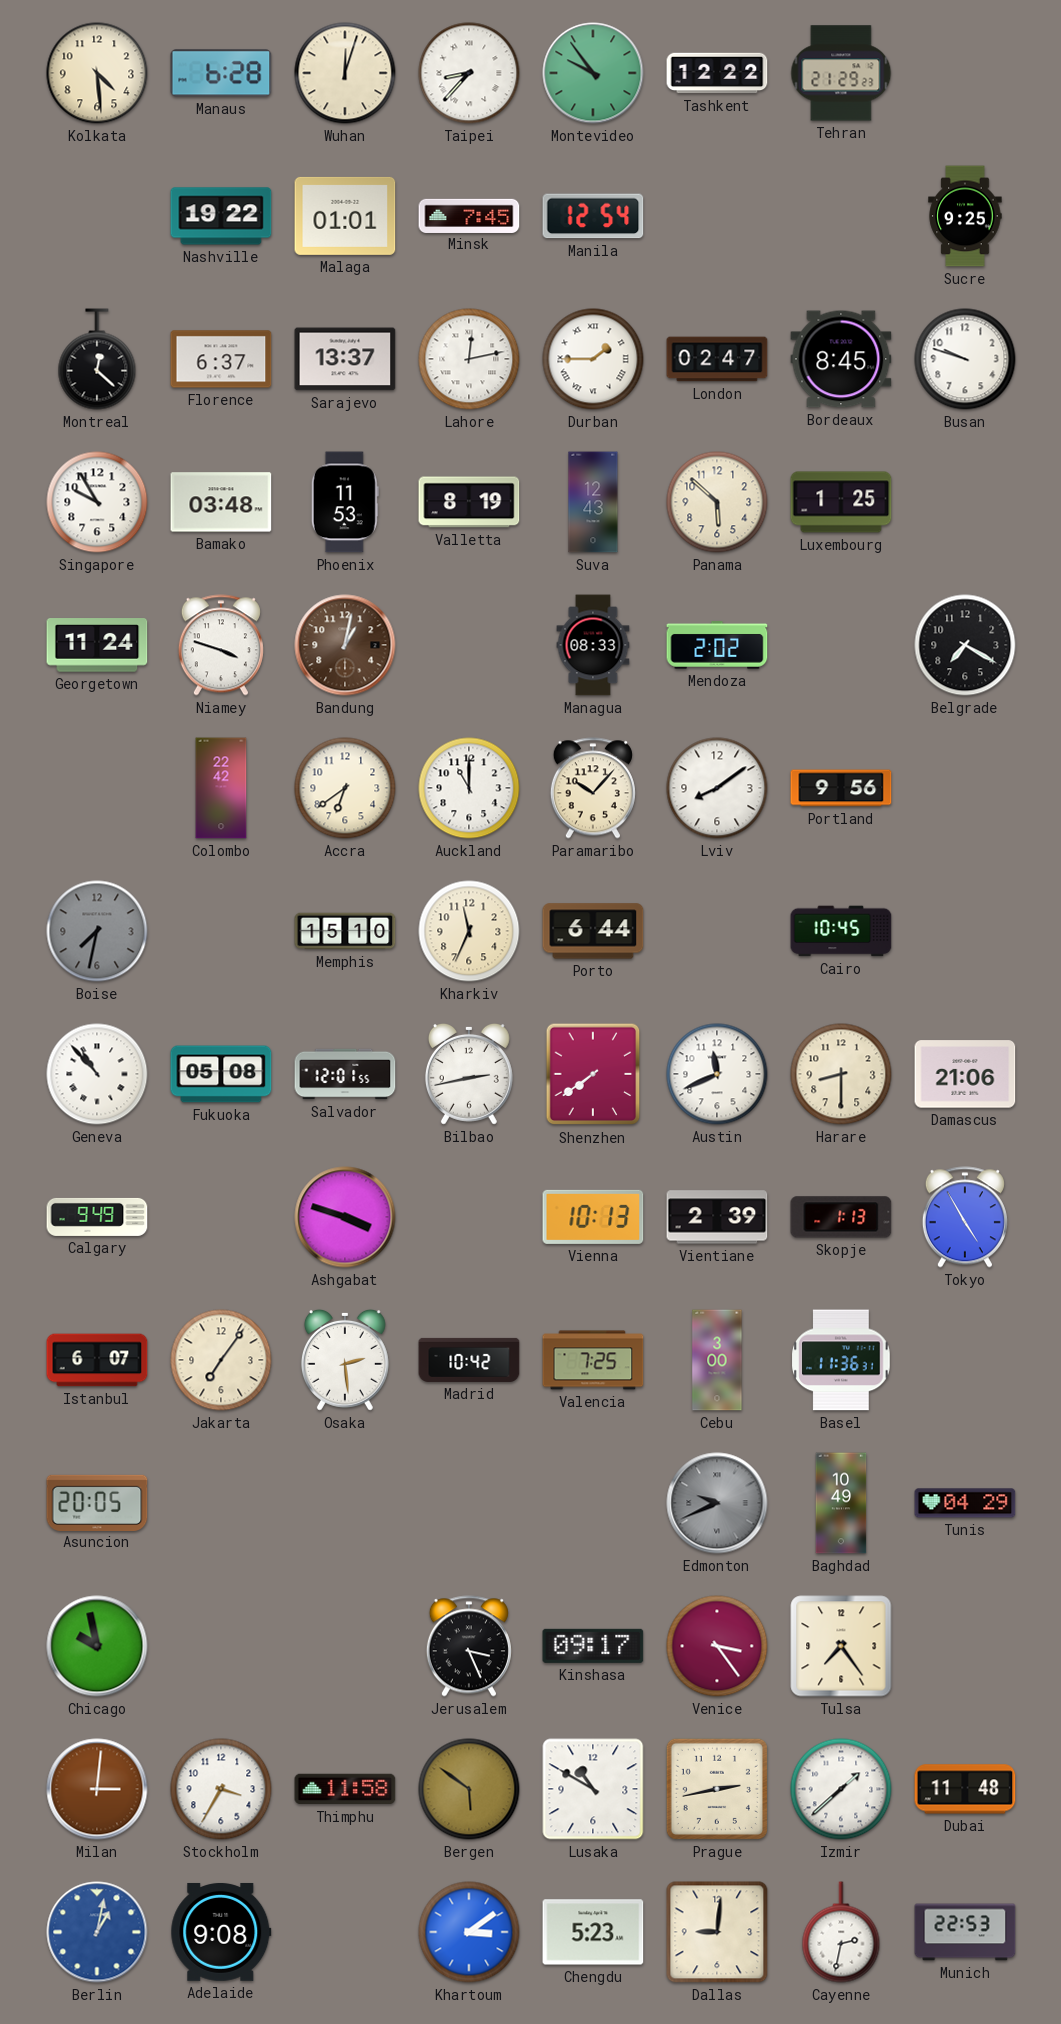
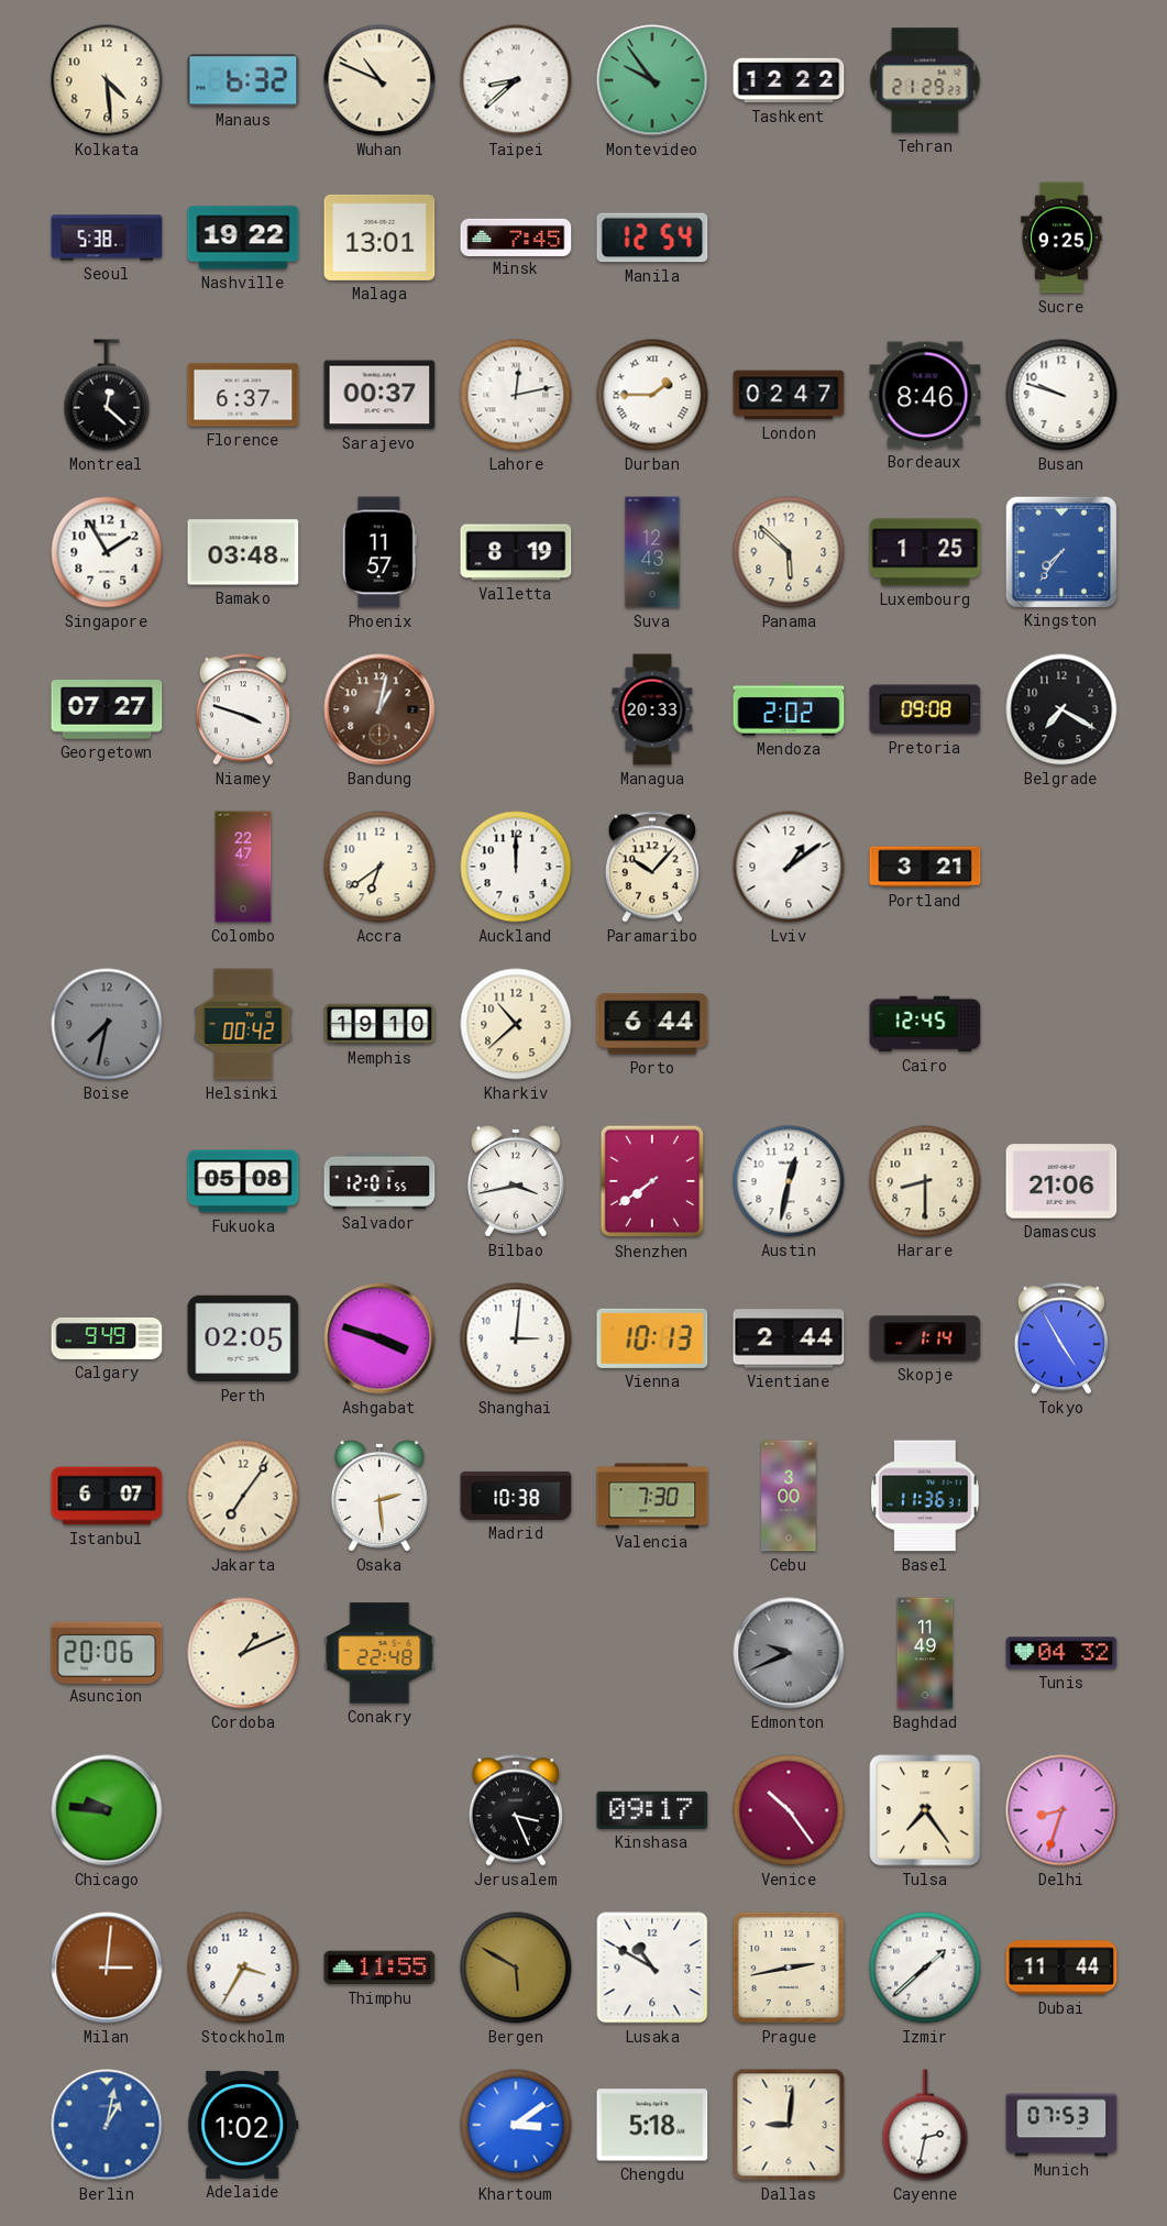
Manaus: 6:28 -> 6:32
Wuhan: 12:03 -> 10:49
Taipei: 8:37 -> 8:38
Seoul: none -> 5:38
Malaga: 01:01 -> 13:01
Sarajevo: 13:37 -> 00:37
Bordeaux: 8:45 -> 8:46
Singapore: 9:55 -> 1:55
Phoenix: 11:53 -> 11:57
Kingston: none -> 7:36
Georgetown: 11:24 -> 07:27
Managua: 08:33 -> 20:33
Pretoria: none -> 09:08
Colombo: 22:42 -> 22:47
Auckland: 11:00 -> 12:00
Lviv: 8:09 -> 1:09
Portland: 9:56 -> 3:21
Helsinki: none -> 00:42
Memphis: 15:10 -> 19:10
Kharkiv: 11:34 -> 10:38
Cairo: 10:45 -> 12:45
Geneva: 10:53 -> none
Bilbao: 2:43 -> 3:43
Austin: 11:41 -> 12:32
Perth: none -> 02:05
Shanghai: none -> 3:01
Vientiane: 2:39 -> 2:44
Skopje: 1:13 -> 1:14
Madrid: 10:42 -> 10:38
Valencia: 7:25 -> 7:30
Asuncion: 20:05 -> 20:06
Cordoba: none -> 1:11
Conakry: none -> 22:48
Baghdad: 10:49 -> 11:49
Tunis: 04:29 -> 04:32
Chicago: 9:58 -> 9:46
Venice: 3:24 -> 10:24
Delhi: none -> 8:33
Thimphu: 11:58 -> 11:55
Bergen: 5:51 -> 5:50
Dubai: 11:48 -> 11:44
Adelaide: 9:08 -> 1:02
Chengdu: 5:23 -> 5:18
Munich: 22:53 -> 07:53
